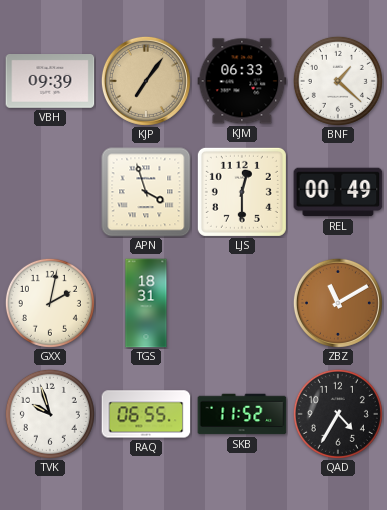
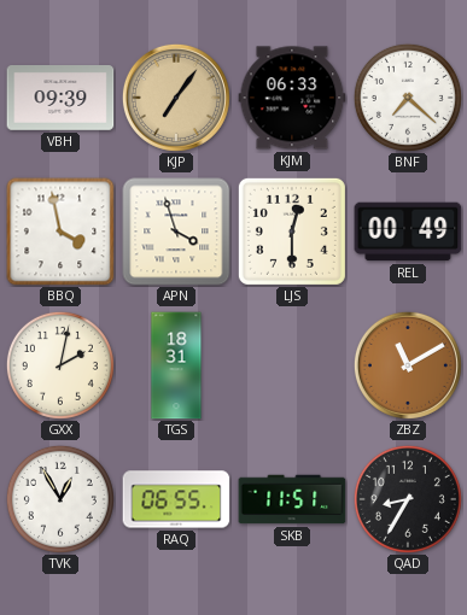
BNF: 1:22 -> 7:22
BBQ: none -> 3:58
TVK: 9:57 -> 12:55
SKB: 11:52 -> 11:51
QAD: 4:35 -> 8:35
